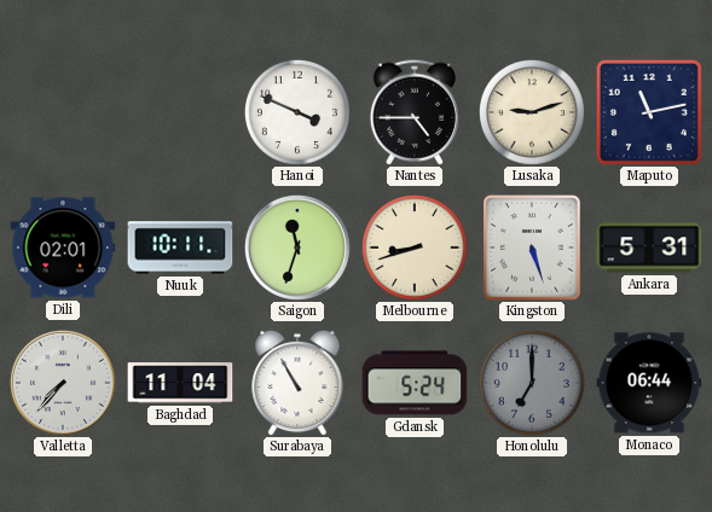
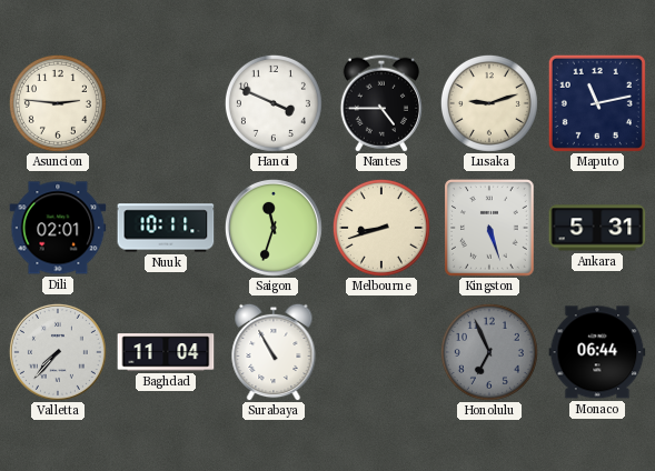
Asuncion: none -> 2:46
Gdansk: 5:24 -> none
Honolulu: 7:00 -> 6:56
